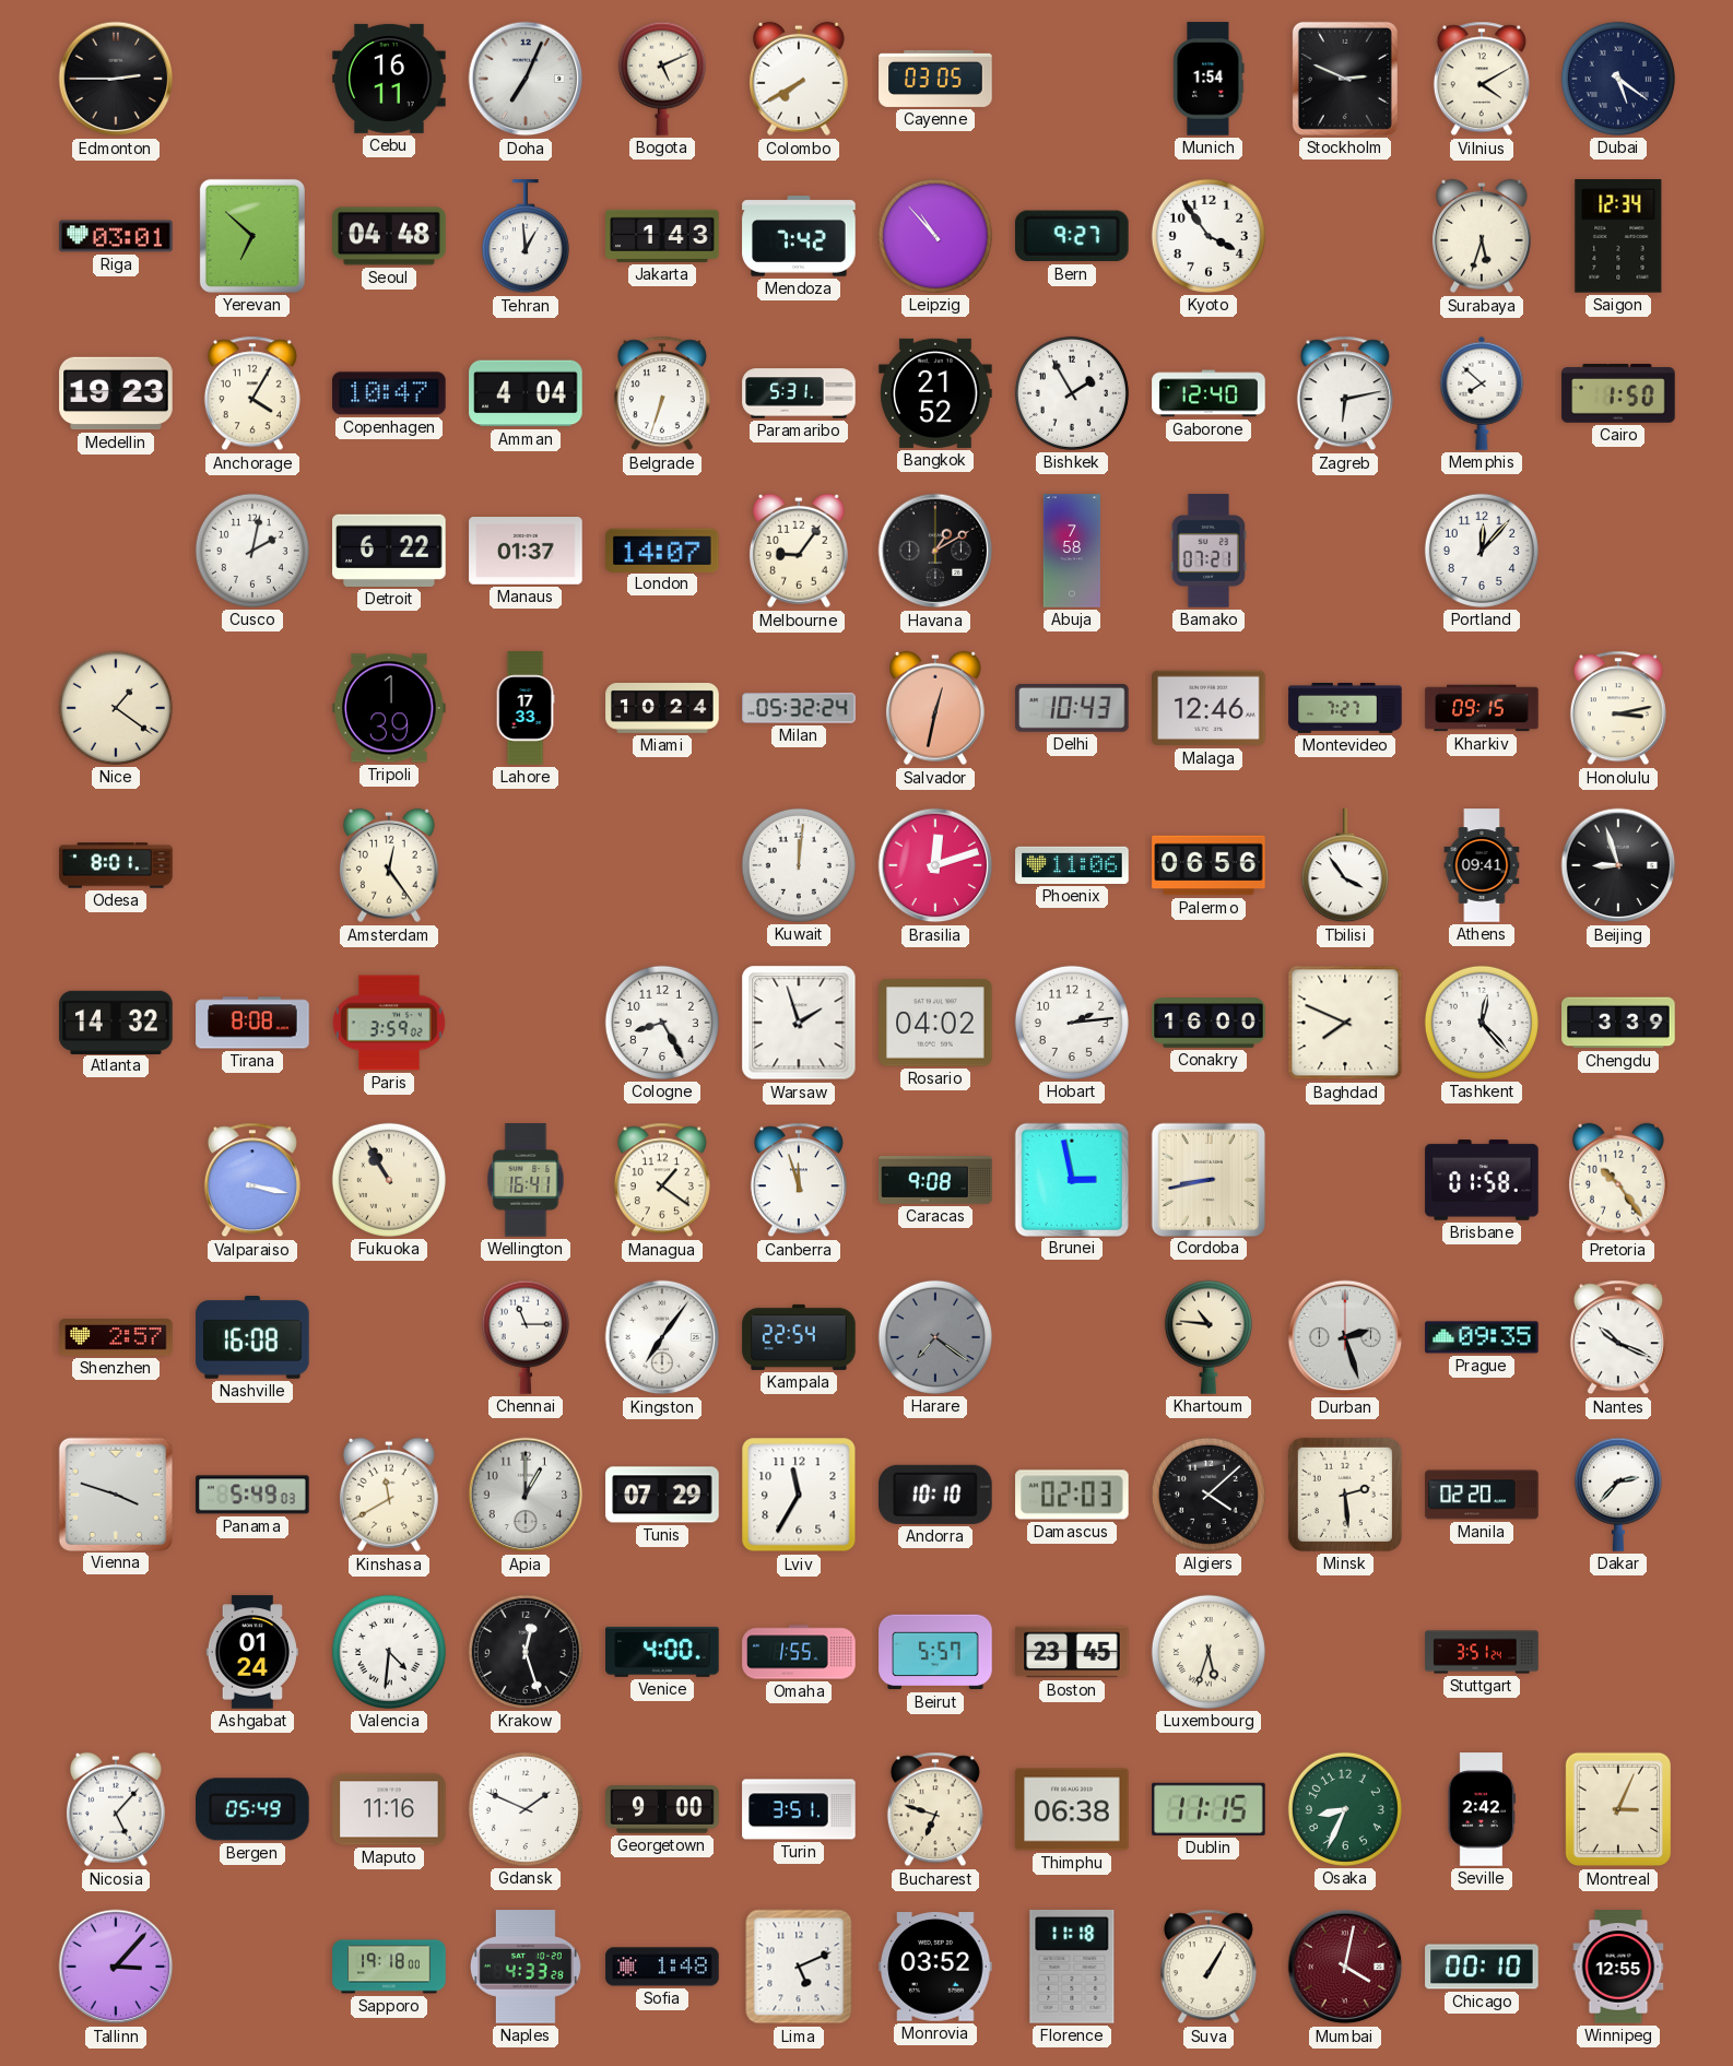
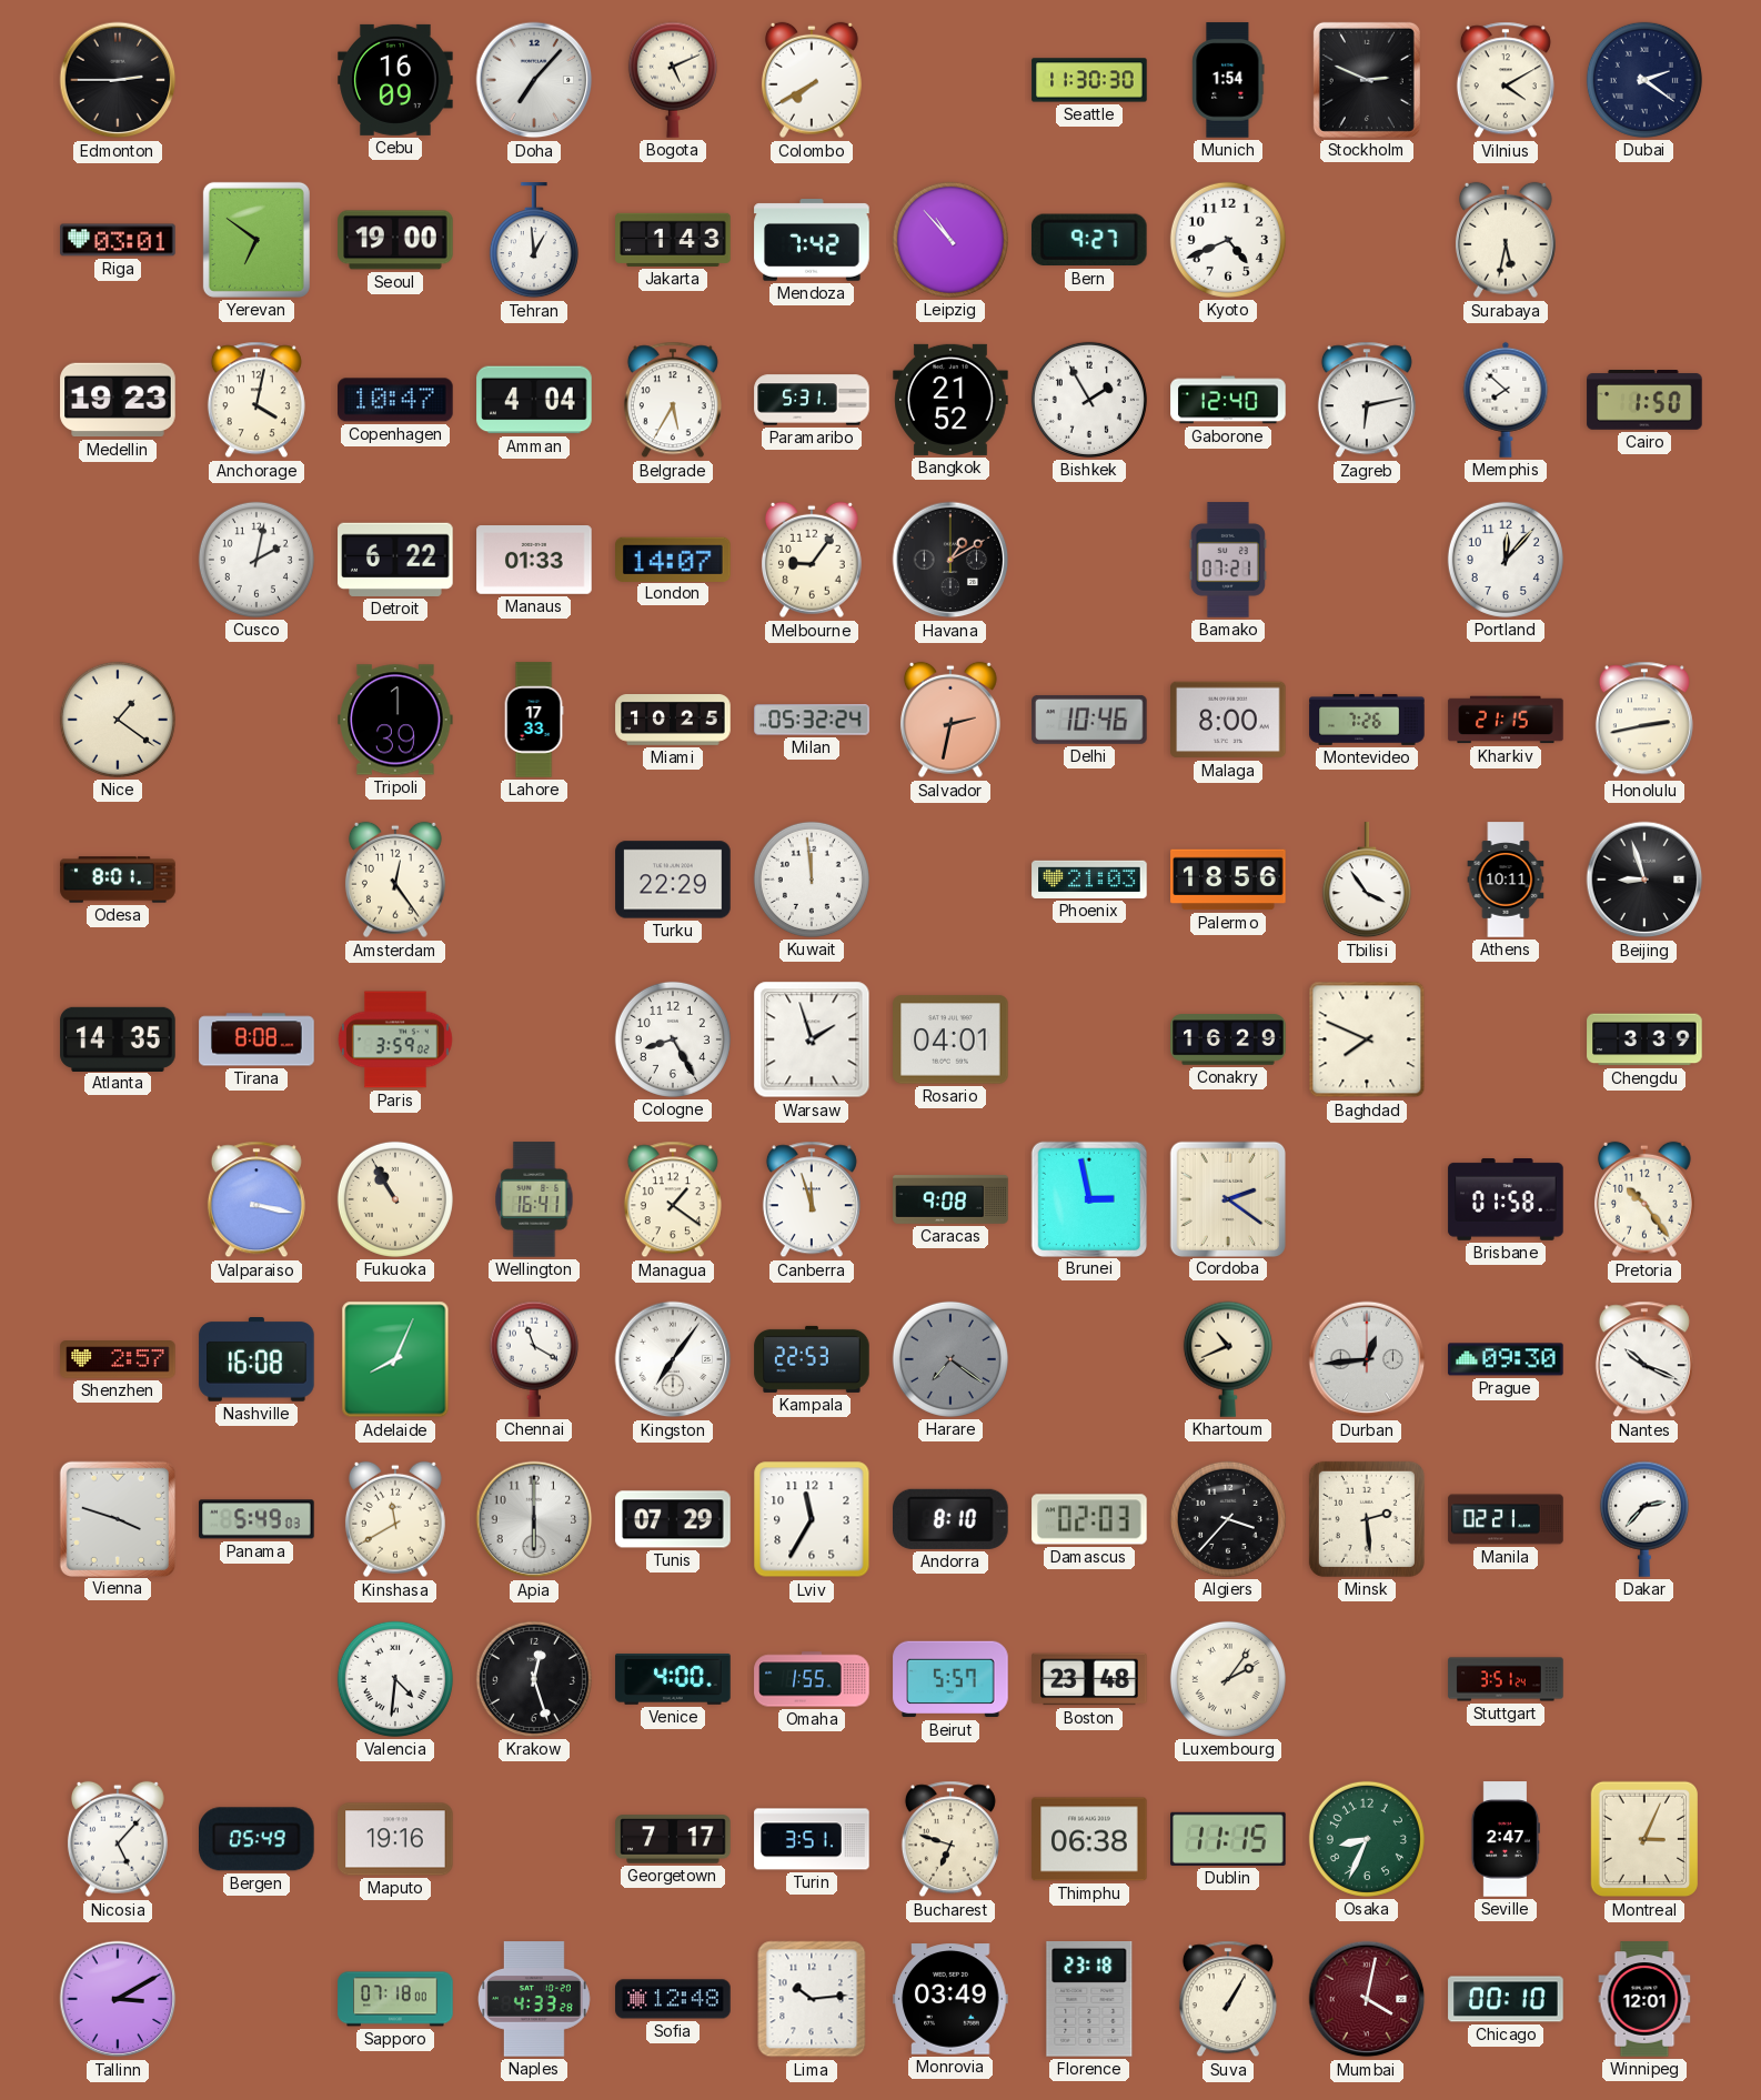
Cebu: 16:11 -> 16:09
Doha: 7:04 -> 7:07
Cayenne: 03:05 -> none
Seattle: none -> 11:30
Dubai: 5:21 -> 2:21
Yerevan: 6:52 -> 6:51
Seoul: 04:48 -> 19:00
Kyoto: 3:54 -> 4:41
Surabaya: 5:33 -> 5:32
Saigon: 12:34 -> none
Anchorage: 4:05 -> 4:02
Belgrade: 6:33 -> 5:35
Manaus: 01:37 -> 01:33
Abuja: 7:58 -> none
Miami: 10:24 -> 10:25
Salvador: 12:32 -> 2:32
Delhi: 10:43 -> 10:46
Malaga: 12:46 -> 8:00
Montevideo: 7:27 -> 7:26
Kharkiv: 09:15 -> 21:15
Honolulu: 3:13 -> 2:43
Turku: none -> 22:29
Kuwait: 12:01 -> 11:59
Brasilia: 12:12 -> none
Phoenix: 11:06 -> 21:03
Palermo: 06:56 -> 18:56
Athens: 09:41 -> 10:11
Atlanta: 14:32 -> 14:35
Rosario: 04:02 -> 04:01
Hobart: 2:14 -> none
Conakry: 16:00 -> 16:29
Tashkent: 12:23 -> none
Cordoba: 8:43 -> 2:21
Adelaide: none -> 8:04
Chennai: 11:15 -> 11:20
Kampala: 22:54 -> 22:53
Khartoum: 10:46 -> 10:41
Durban: 2:27 -> 12:44
Prague: 09:35 -> 09:30
Apia: 1:00 -> 6:00
Andorra: 10:10 -> 8:10
Algiers: 4:08 -> 3:37
Manila: 02:20 -> 02:21
Ashgabat: 01:24 -> none
Boston: 23:45 -> 23:48
Luxembourg: 5:33 -> 2:06
Maputo: 11:16 -> 19:16
Gdansk: 1:49 -> none
Georgetown: 9:00 -> 7:17
Seville: 2:42 -> 2:47
Tallinn: 3:07 -> 3:10
Sapporo: 19:18 -> 07:18
Sofia: 1:48 -> 12:48
Lima: 5:11 -> 10:14
Monrovia: 03:52 -> 03:49
Florence: 11:18 -> 23:18
Winnipeg: 12:55 -> 12:01
